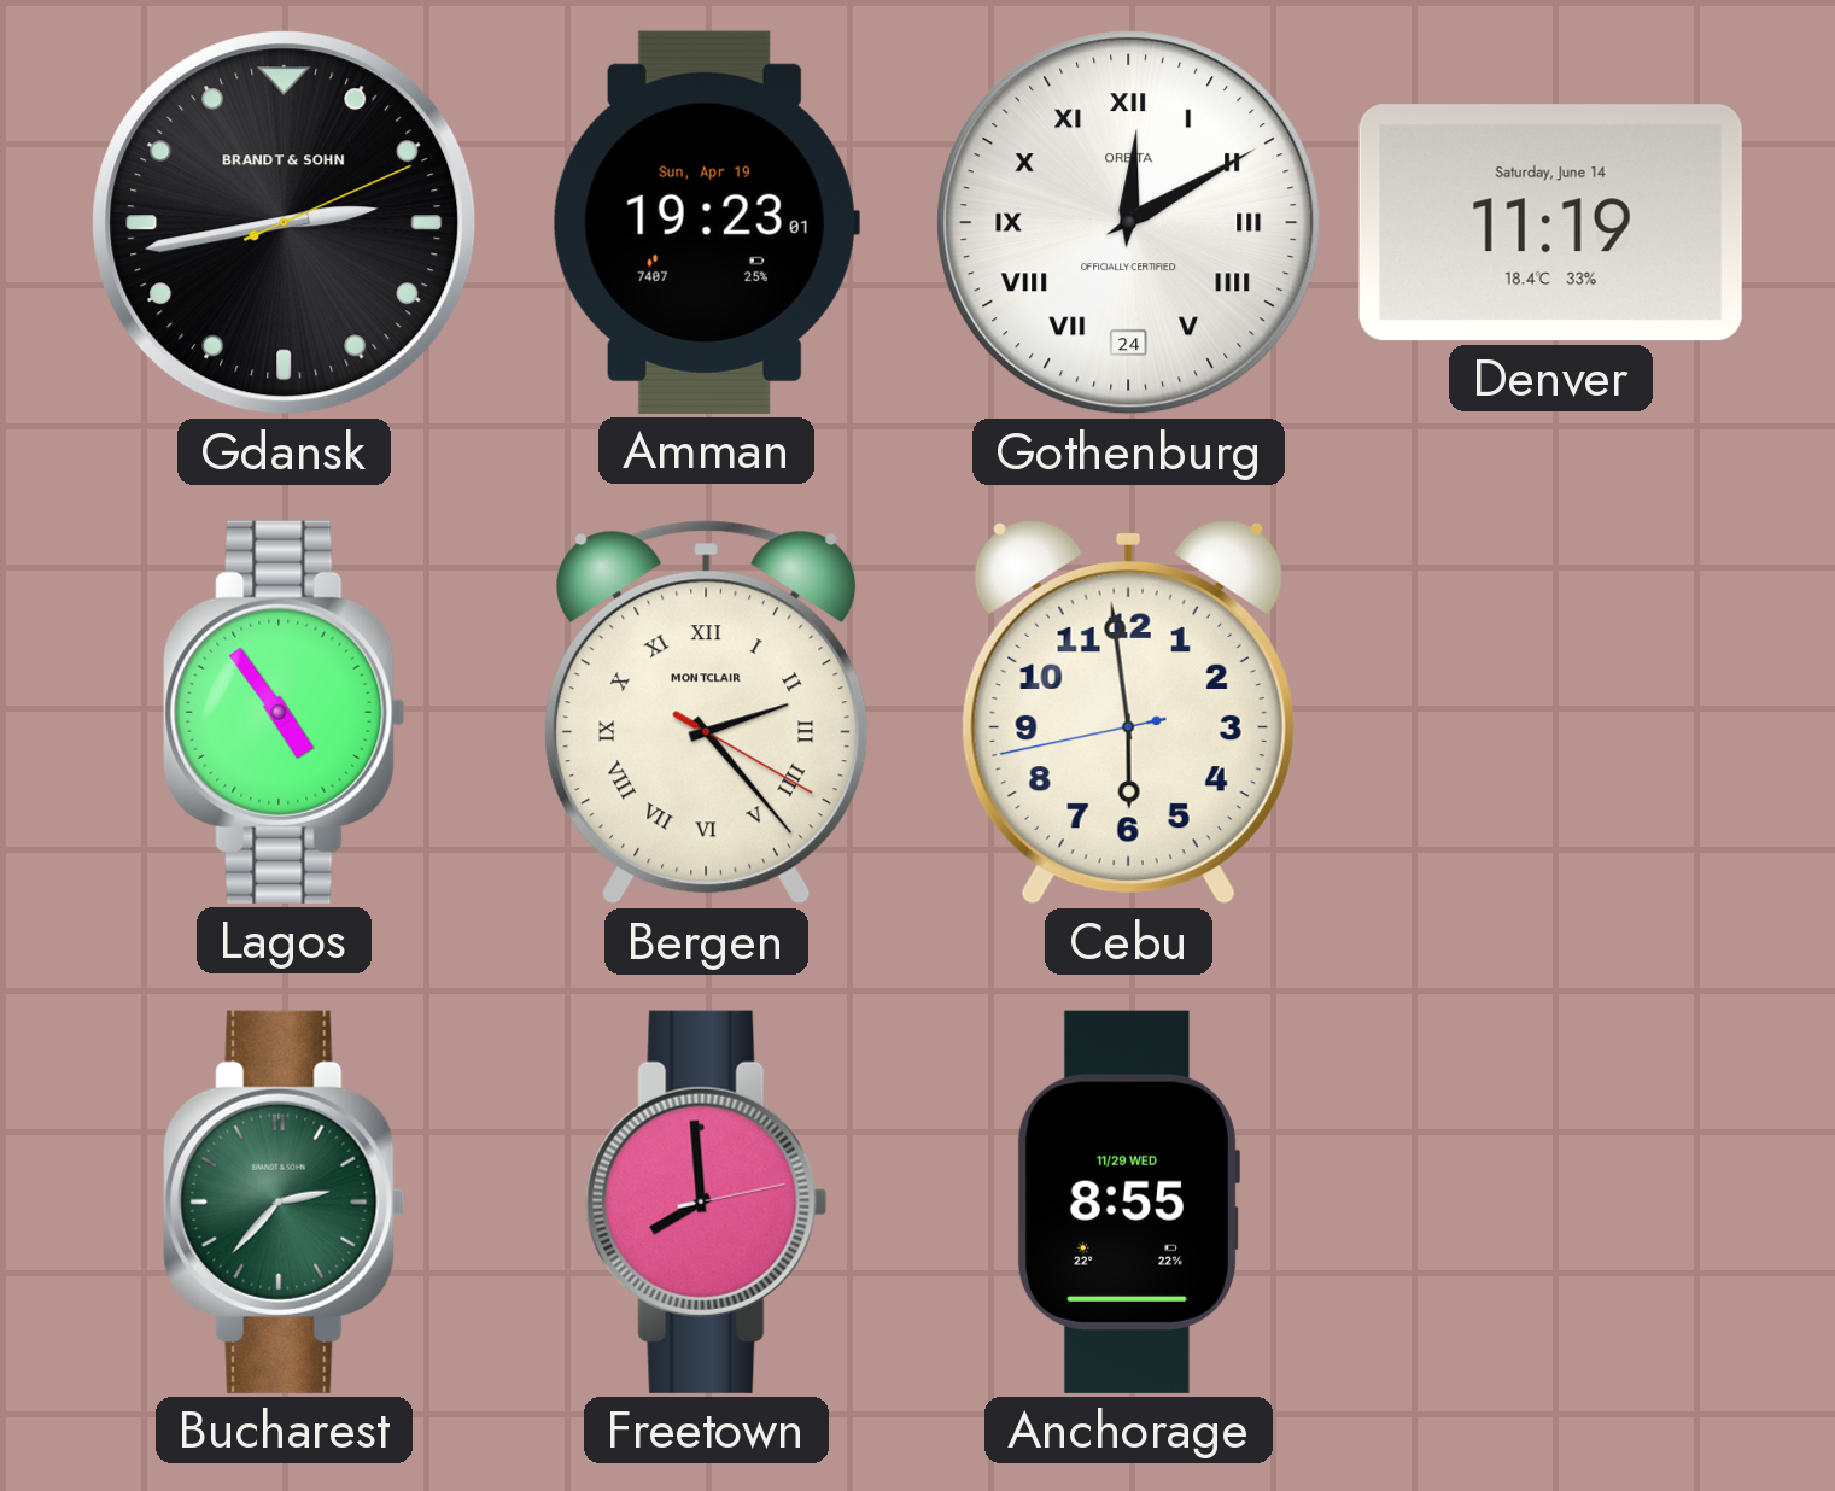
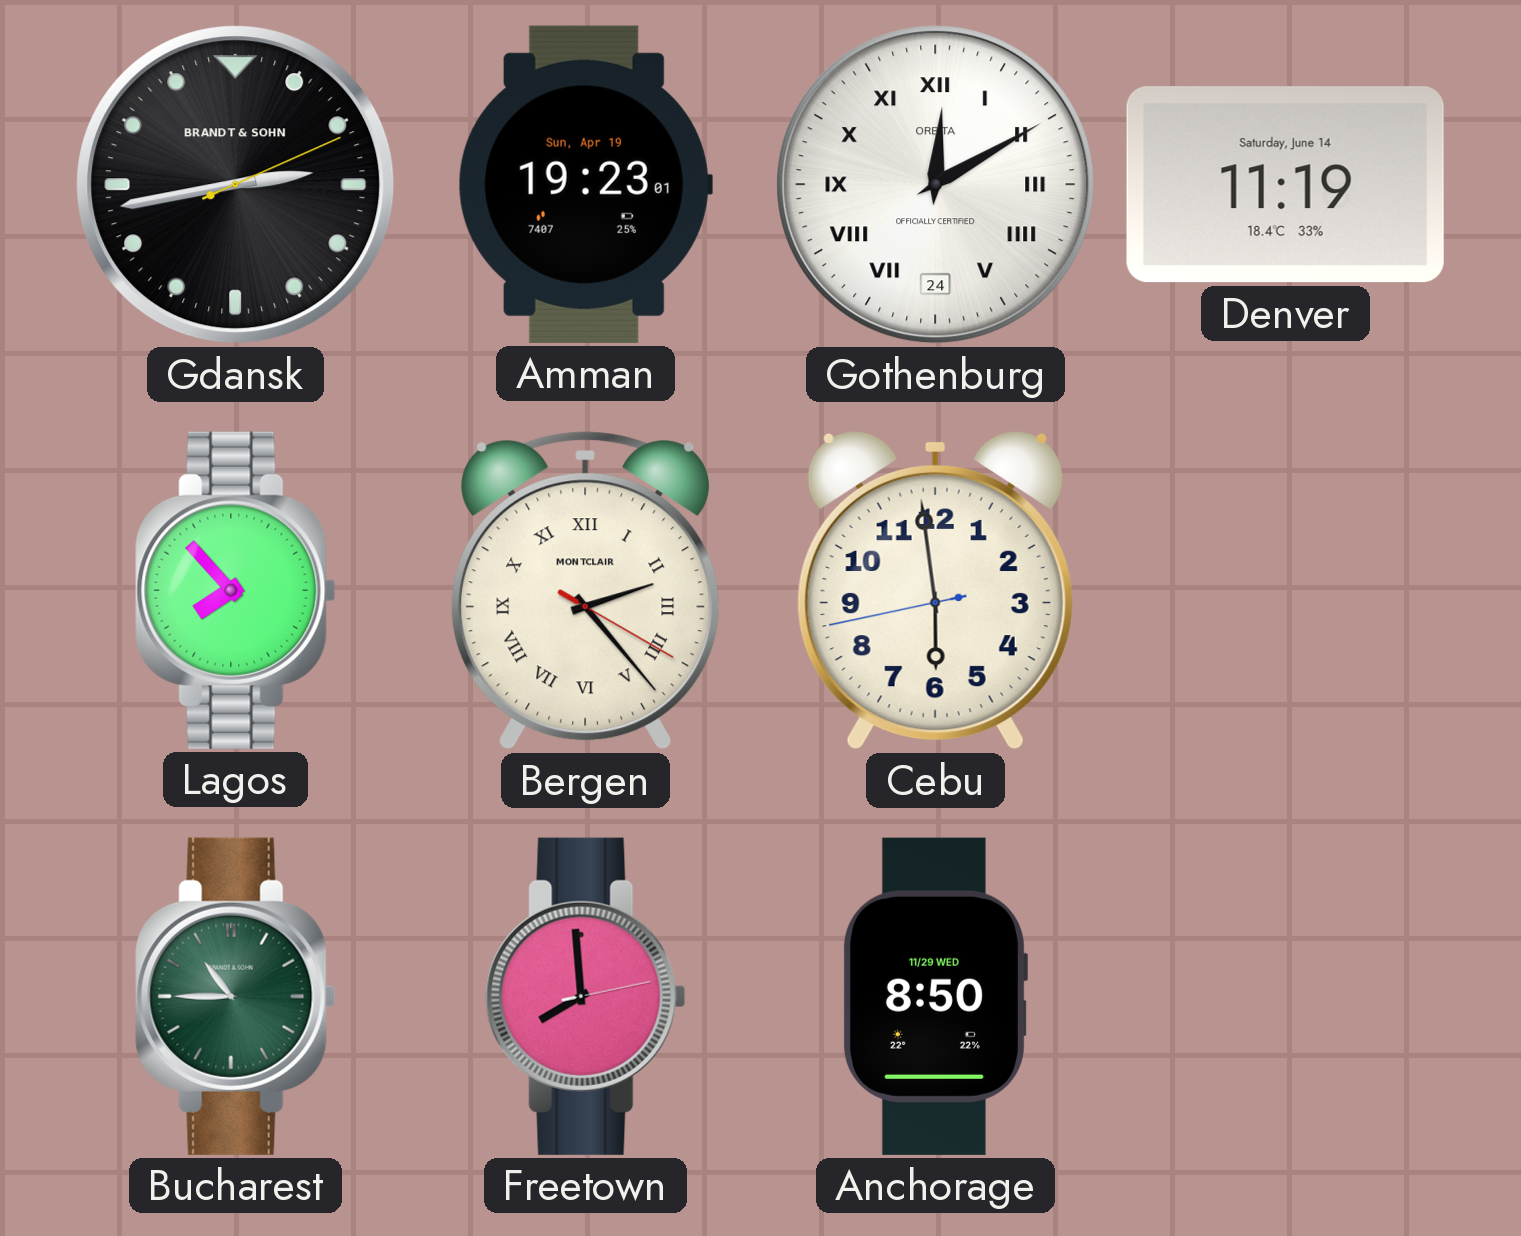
Lagos: 4:54 -> 7:53
Bucharest: 2:37 -> 10:45
Anchorage: 8:55 -> 8:50
